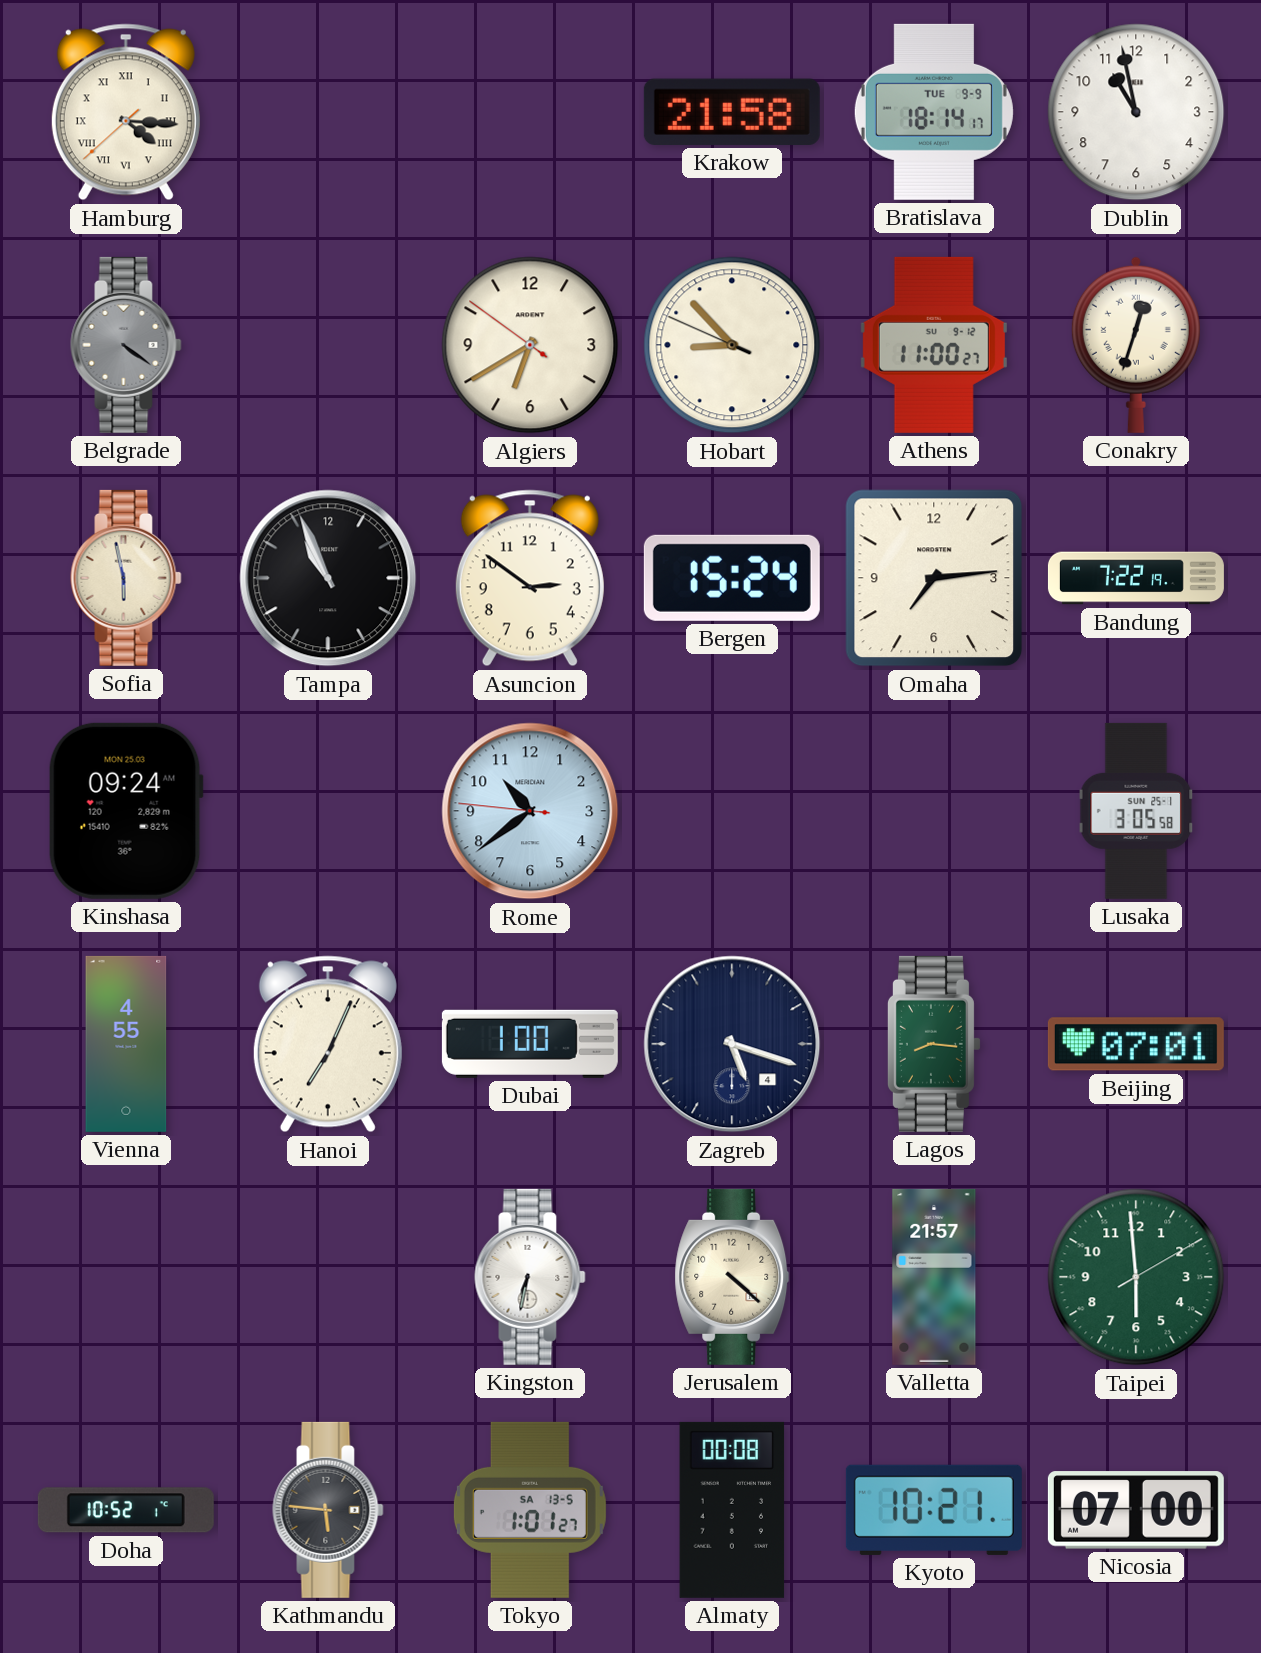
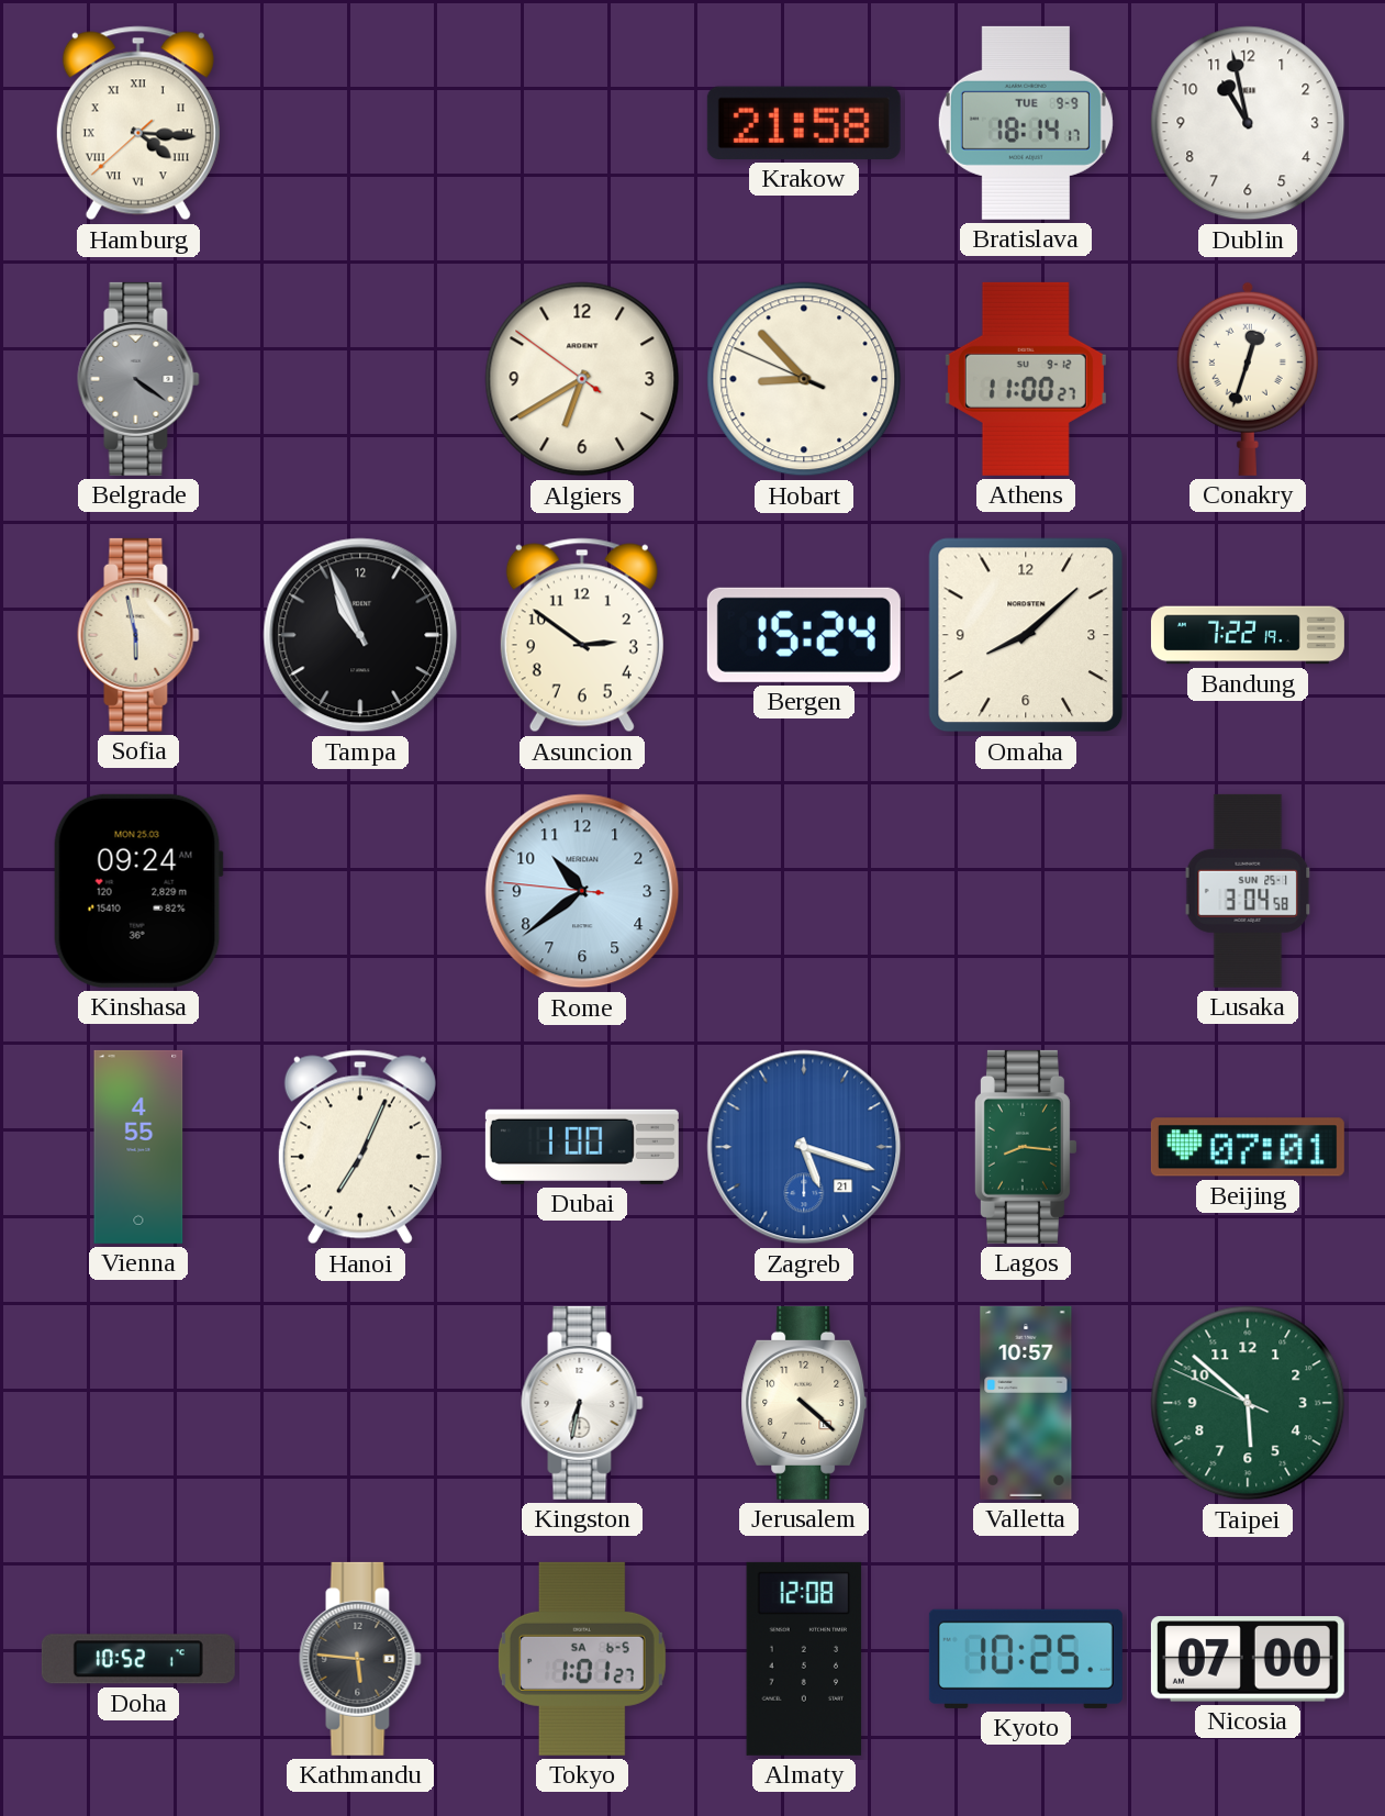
Omaha: 7:14 -> 8:08
Lusaka: 3:05 -> 3:04
Zagreb date: 4 -> 21
Zagreb dial: navy -> blue
Valletta: 21:57 -> 10:57
Taipei: 5:59 -> 5:51
Tokyo date: SA 13-5 -> SA 6-5
Almaty: 00:08 -> 12:08
Kyoto: 10:21 -> 10:25
